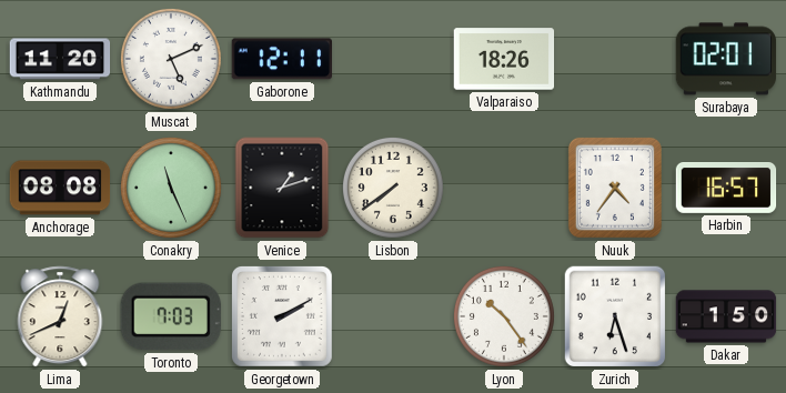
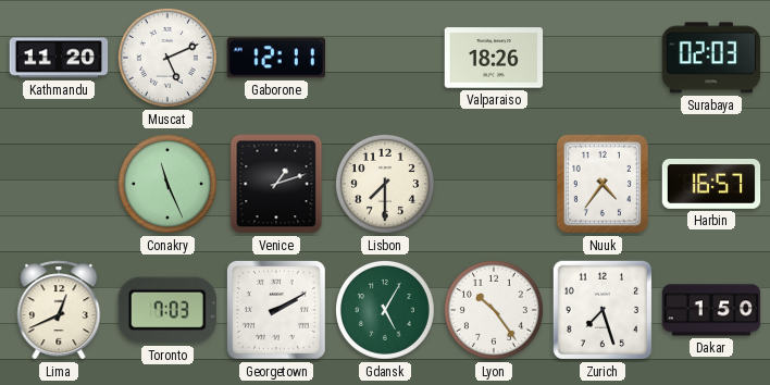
Surabaya: 02:01 -> 02:03
Anchorage: 08:08 -> none
Lisbon: 7:39 -> 7:30
Gdansk: none -> 5:05
Zurich: 6:27 -> 7:27
